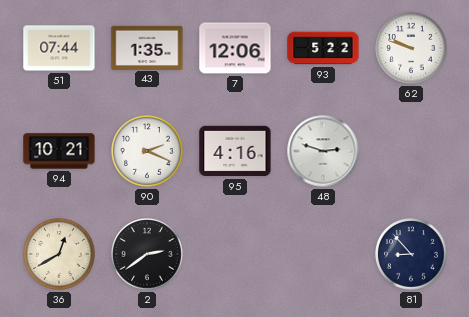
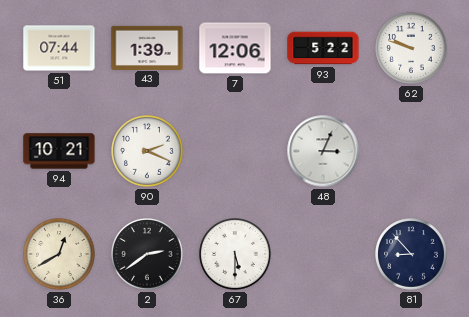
43: 1:35 -> 1:39
95: 4:16 -> none
48: 2:48 -> 3:04
67: none -> 5:30
